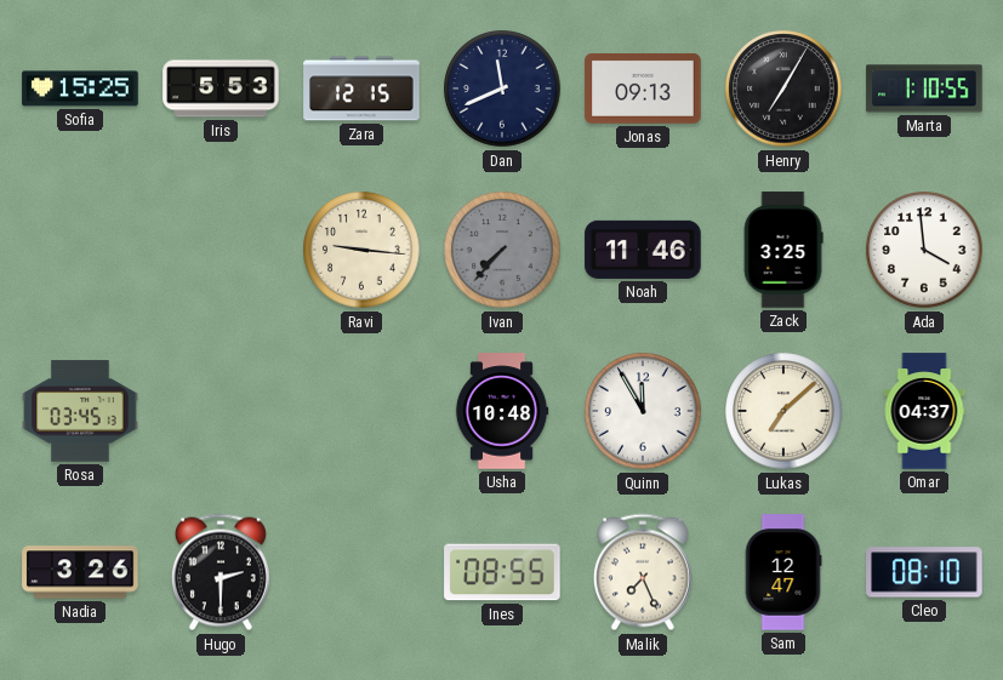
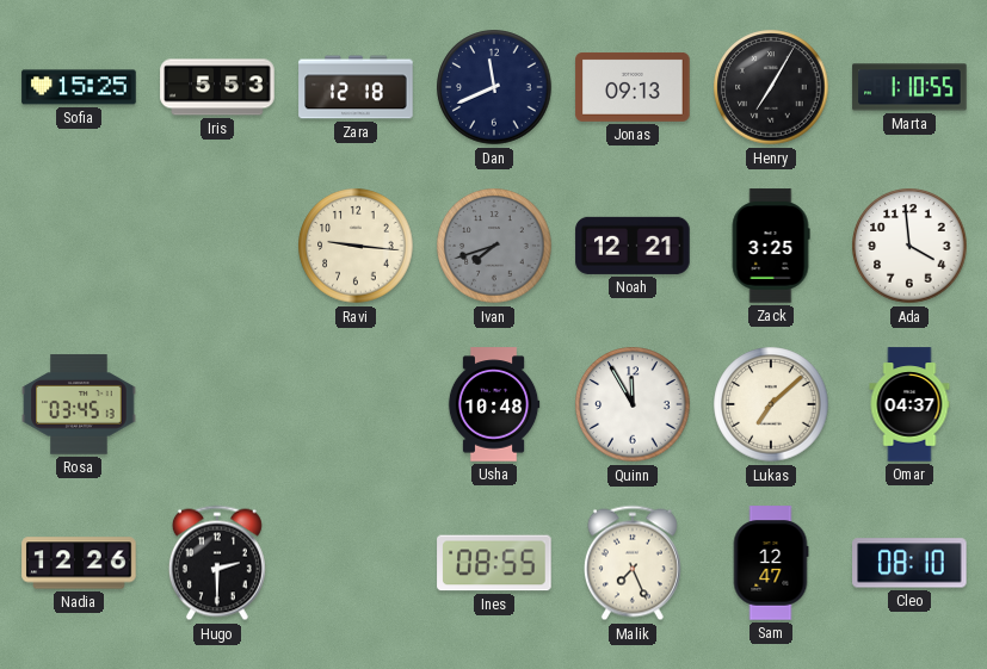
Zara: 12:15 -> 12:18
Ivan: 7:37 -> 7:42
Noah: 11:46 -> 12:21
Nadia: 3:26 -> 12:26
